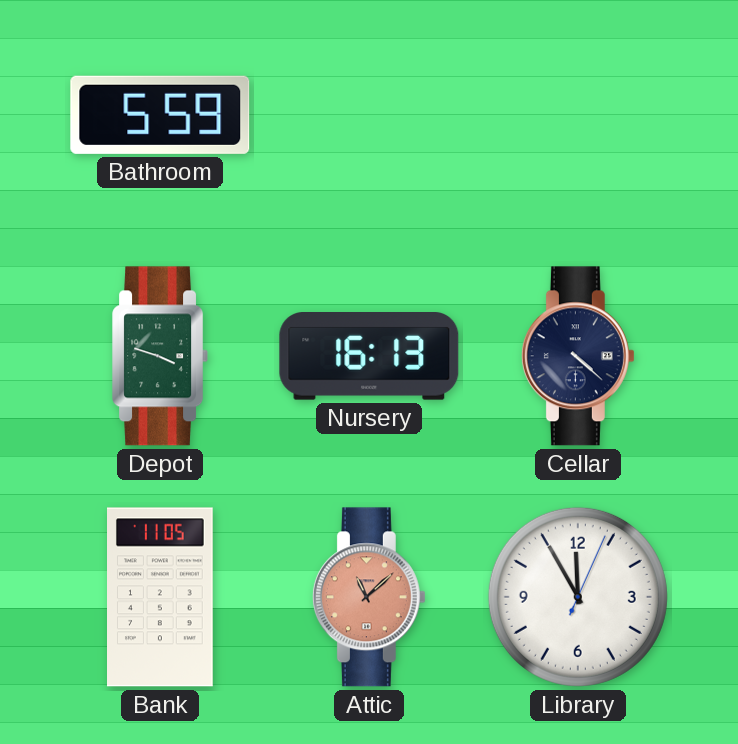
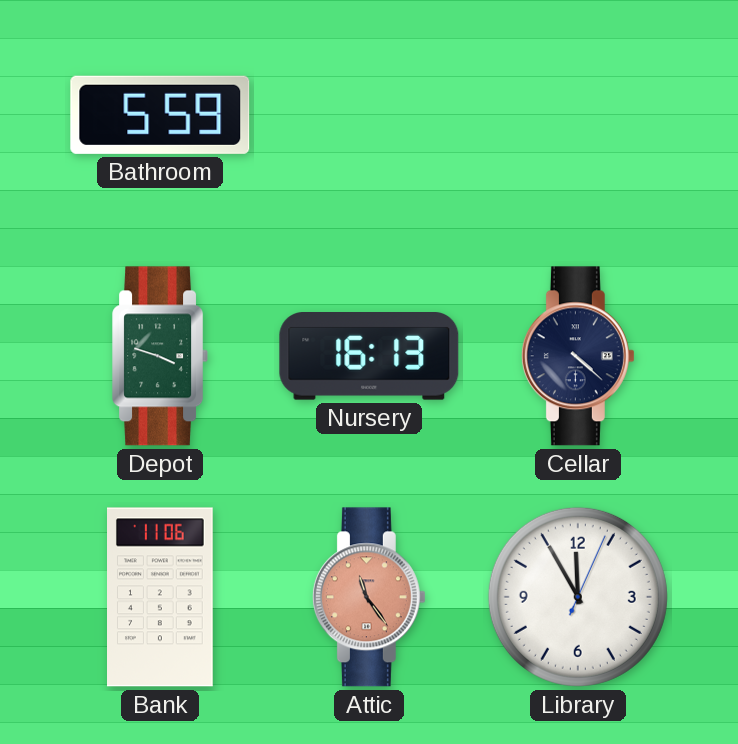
Bank: 11:05 -> 11:06
Attic: 11:08 -> 11:24
